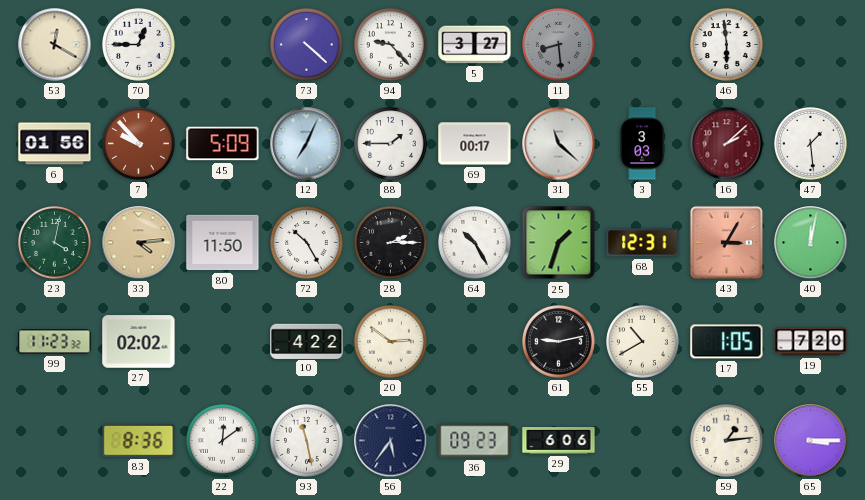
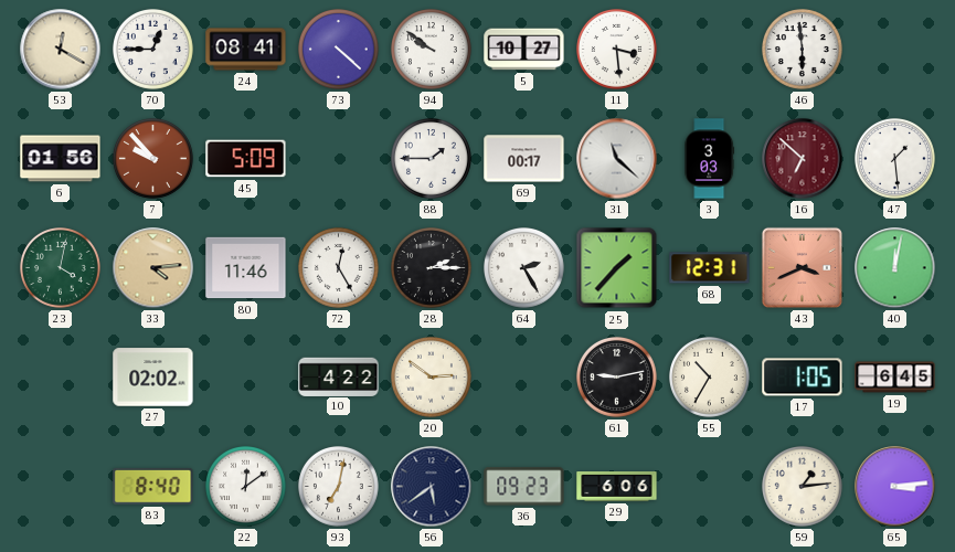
24: none -> 08:41
94: 9:23 -> 9:51
5: 3:27 -> 10:27
11: 8:29 -> 3:29
11 dial: grey -> white
12: 7:04 -> none
16: 2:08 -> 6:52
80: 11:50 -> 11:46
72: 10:25 -> 12:25
64: 10:25 -> 2:25
25: 1:33 -> 1:37
43: 3:05 -> 3:41
99: 11:23 -> none
55: 10:40 -> 10:35
19: 7:20 -> 6:45
83: 8:36 -> 8:40
93: 11:28 -> 7:02
56: 5:36 -> 5:39
65: 3:15 -> 3:14
